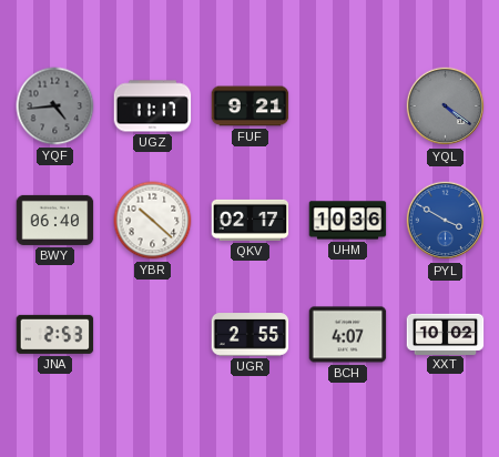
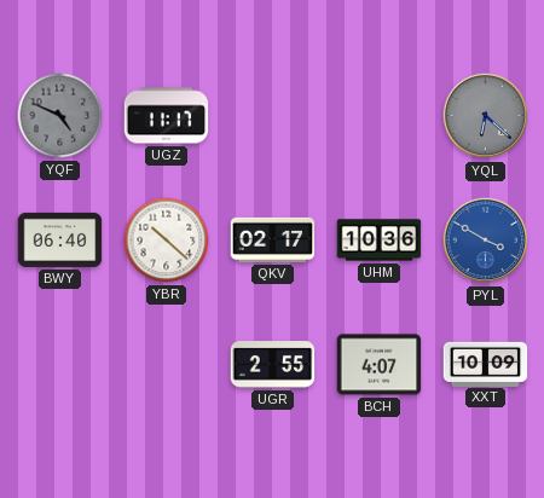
YQF: 4:44 -> 4:49
FUF: 9:21 -> none
YQL: 4:21 -> 6:22
JNA: 2:53 -> none
XXT: 10:02 -> 10:09
